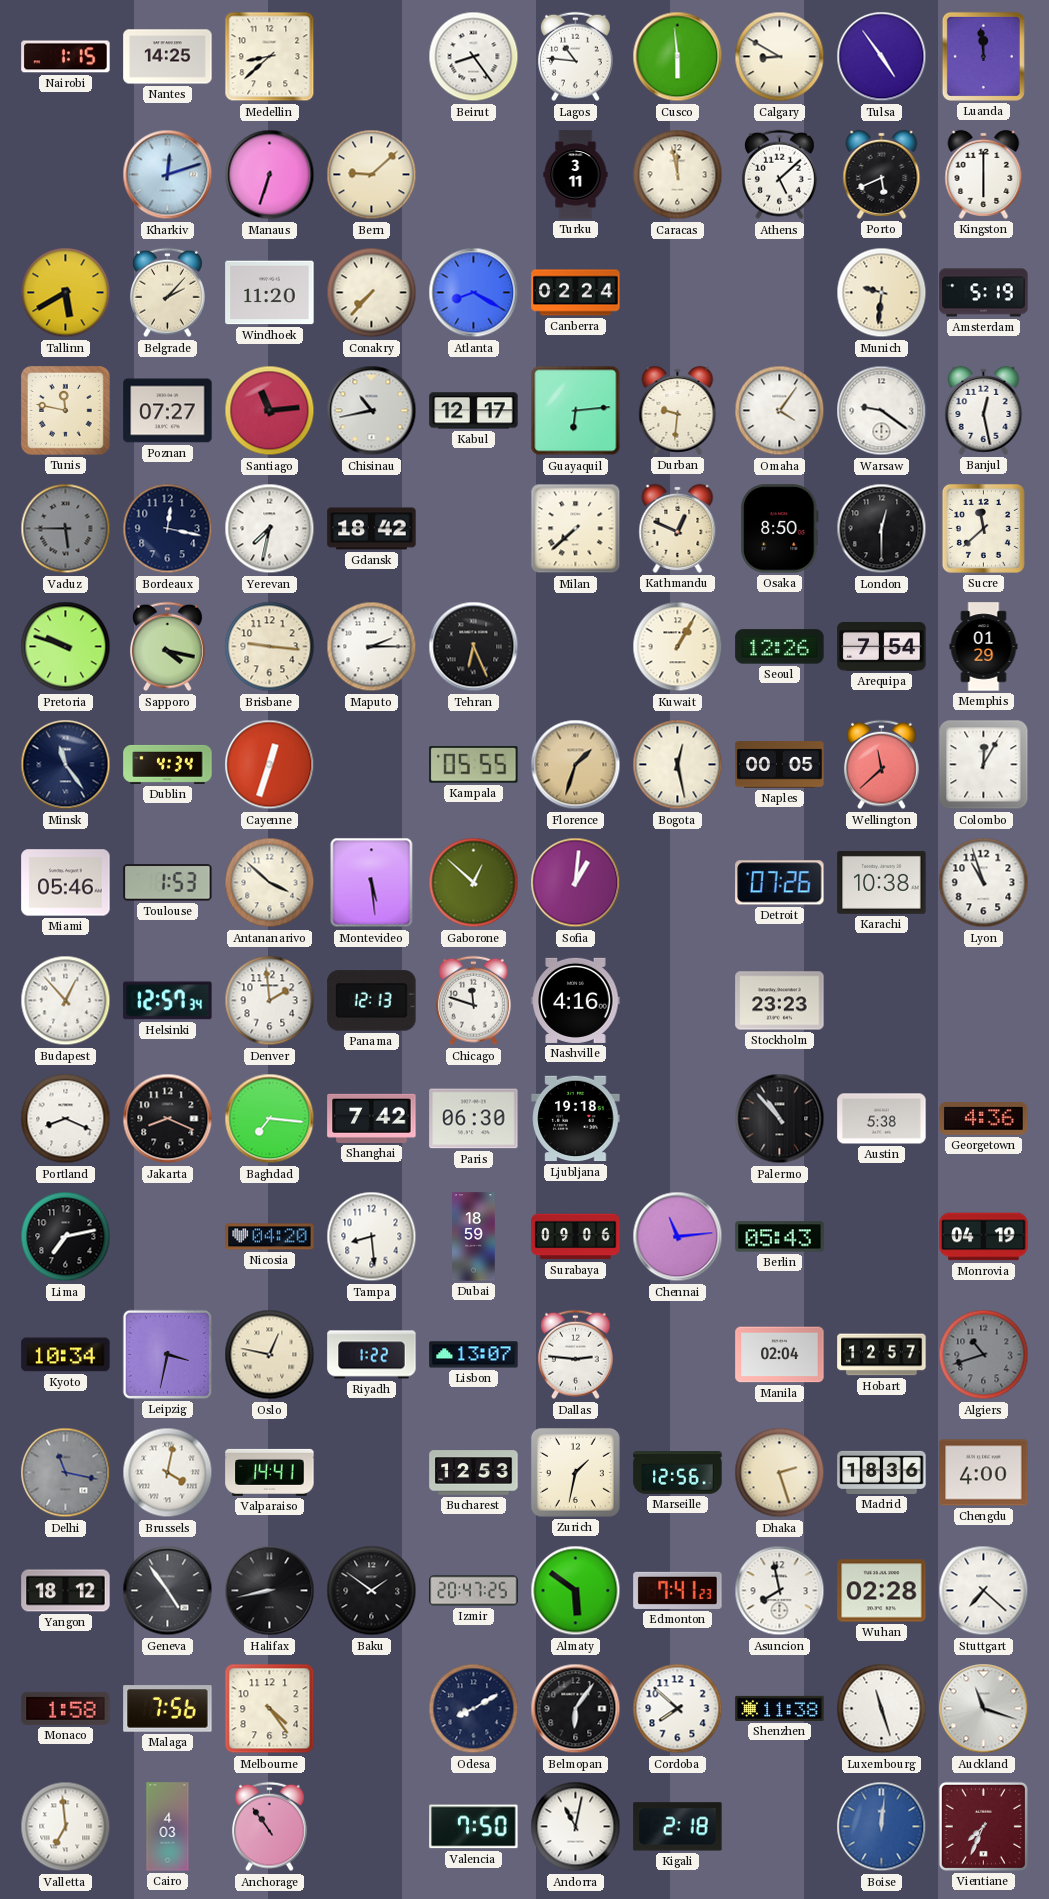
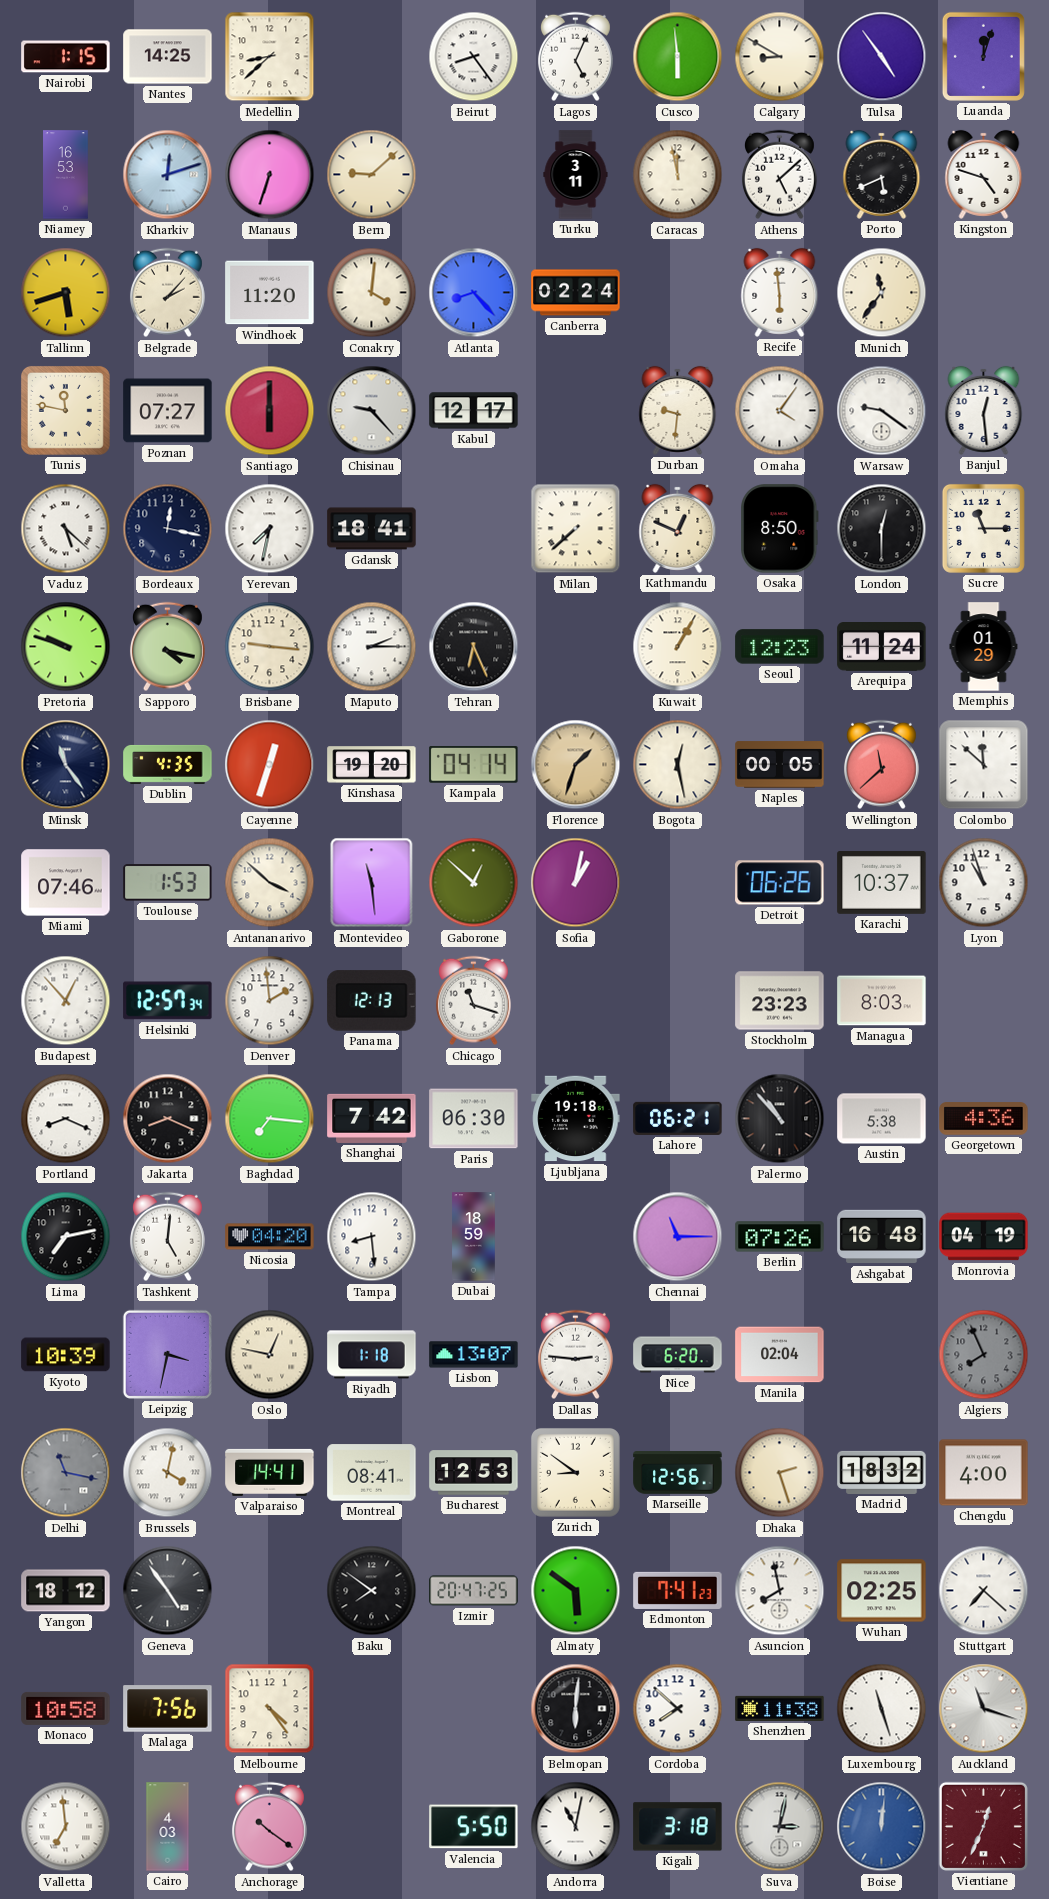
Lagos: 10:46 -> 5:04
Luanda: 11:59 -> 12:03
Niamey: none -> 16:53
Kingston: 6:00 -> 4:48
Tallinn: 5:40 -> 5:42
Conakry: 7:37 -> 4:01
Atlanta: 8:20 -> 8:23
Recife: none -> 5:59
Munich: 9:31 -> 11:36
Amsterdam: 5:19 -> none
Santiago: 11:14 -> 6:00
Chisinau: 10:43 -> 9:23
Guayaquil: 6:14 -> none
Banjul: 12:28 -> 12:29
Vaduz: 5:45 -> 5:22
Vaduz dial: grey -> white
Gdansk: 18:42 -> 18:41
Sucre: 11:38 -> 11:15
Seoul: 12:26 -> 12:23
Arequipa: 7:54 -> 11:24
Dublin: 4:34 -> 4:35
Kinshasa: none -> 19:20
Kampala: 05:55 -> 04:14
Colombo: 12:05 -> 11:52
Miami: 05:46 -> 07:46
Montevideo: 5:29 -> 11:29
Sofia: 1:01 -> 1:02
Detroit: 07:26 -> 06:26
Karachi: 10:38 -> 10:37
Chicago: 11:48 -> 11:18
Nashville: 4:16 -> none
Managua: none -> 8:03
Lahore: none -> 06:21
Tashkent: none -> 5:01
Surabaya: 09:06 -> none
Chennai: 11:14 -> 11:15
Berlin: 05:43 -> 07:26
Ashgabat: none -> 16:48
Kyoto: 10:34 -> 10:39
Riyadh: 1:22 -> 1:18
Nice: none -> 6:20
Hobart: 12:57 -> none
Algiers: 10:42 -> 7:56
Montreal: none -> 08:41
Zurich: 1:32 -> 8:51
Madrid: 18:36 -> 18:32
Halifax: 8:43 -> none
Baku: 1:51 -> 7:51
Wuhan: 02:28 -> 02:25
Monaco: 1:58 -> 10:58
Odesa: 8:10 -> none
Belmopan: 6:06 -> 6:01
Anchorage: 10:54 -> 10:21
Valencia: 7:50 -> 5:50
Kigali: 2:18 -> 3:18
Suva: none -> 3:02
Vientiane: 7:34 -> 12:34
